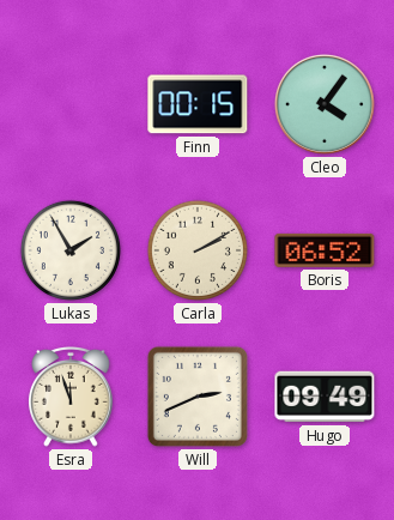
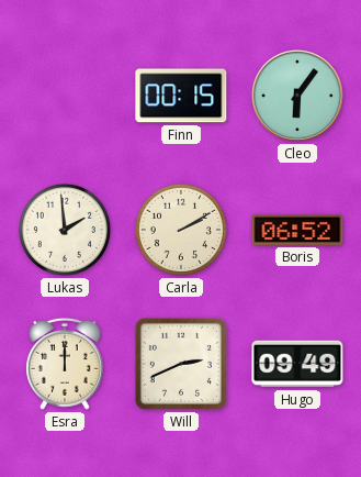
Cleo: 4:06 -> 6:06
Lukas: 1:55 -> 1:59
Esra: 11:57 -> 12:00
